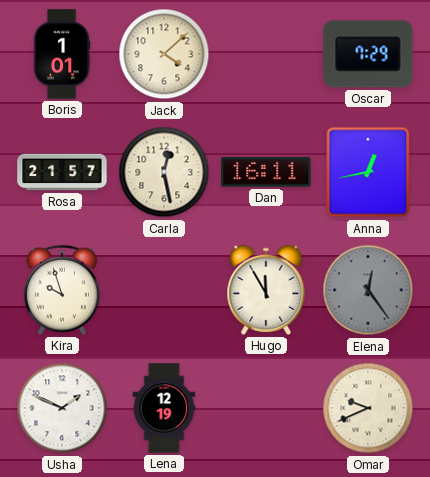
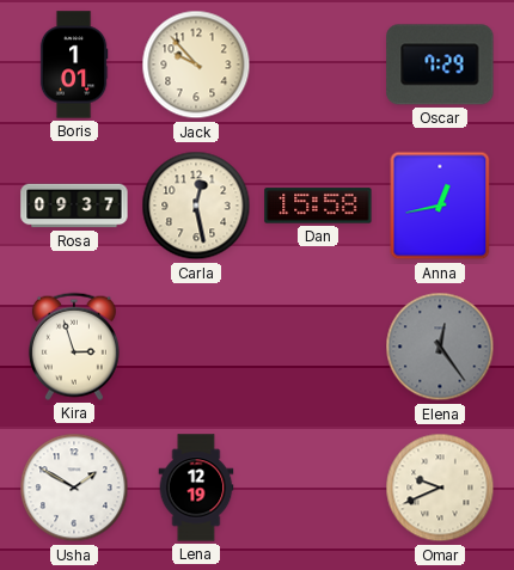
Jack: 4:08 -> 9:53
Rosa: 21:57 -> 09:37
Dan: 16:11 -> 15:58
Kira: 9:57 -> 2:57
Hugo: 11:55 -> none
Usha: 1:49 -> 1:50
